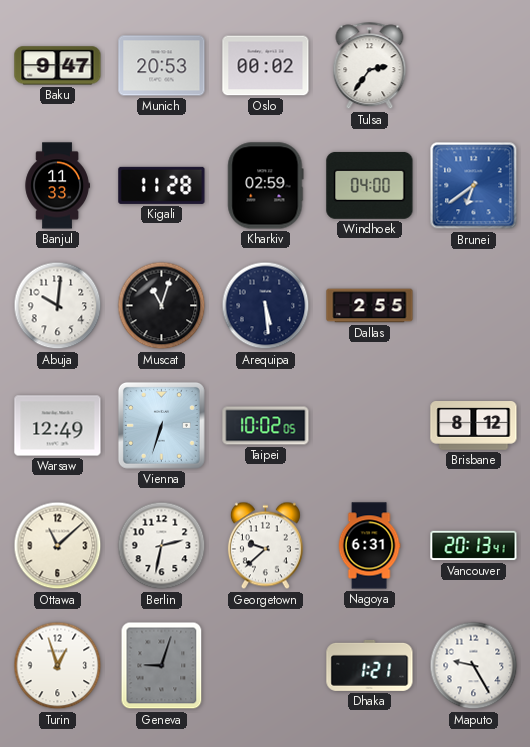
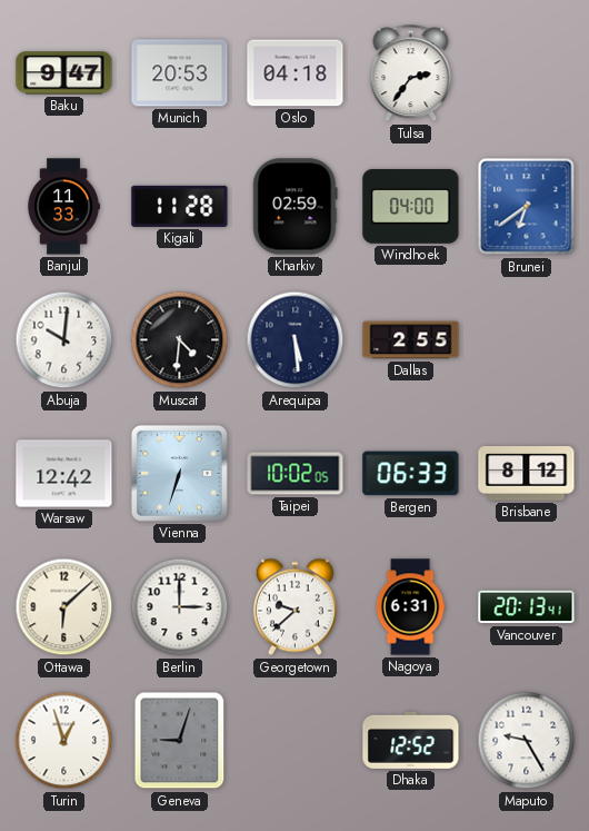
Oslo: 00:02 -> 04:18
Muscat: 11:03 -> 4:31
Warsaw: 12:49 -> 12:42
Bergen: none -> 06:33
Ottawa: 11:08 -> 6:08
Berlin: 2:32 -> 3:00
Dhaka: 1:21 -> 12:52
